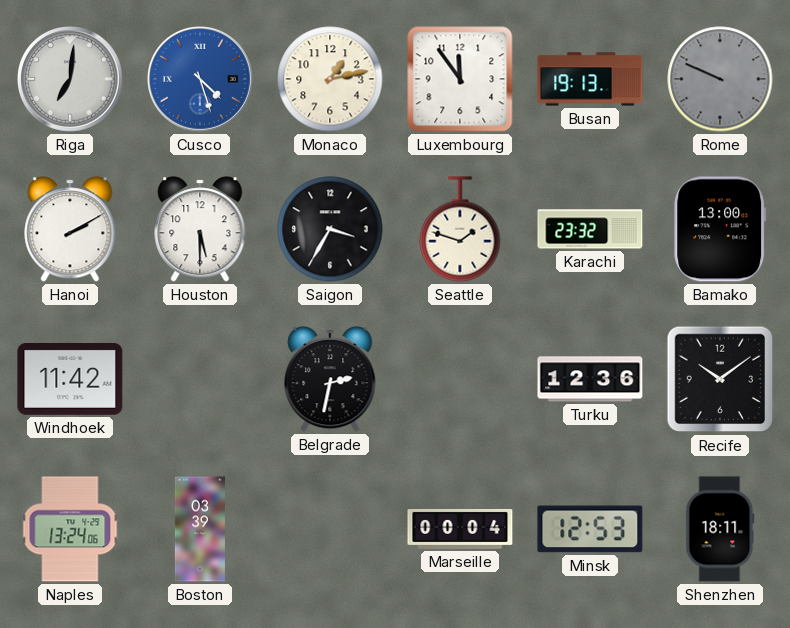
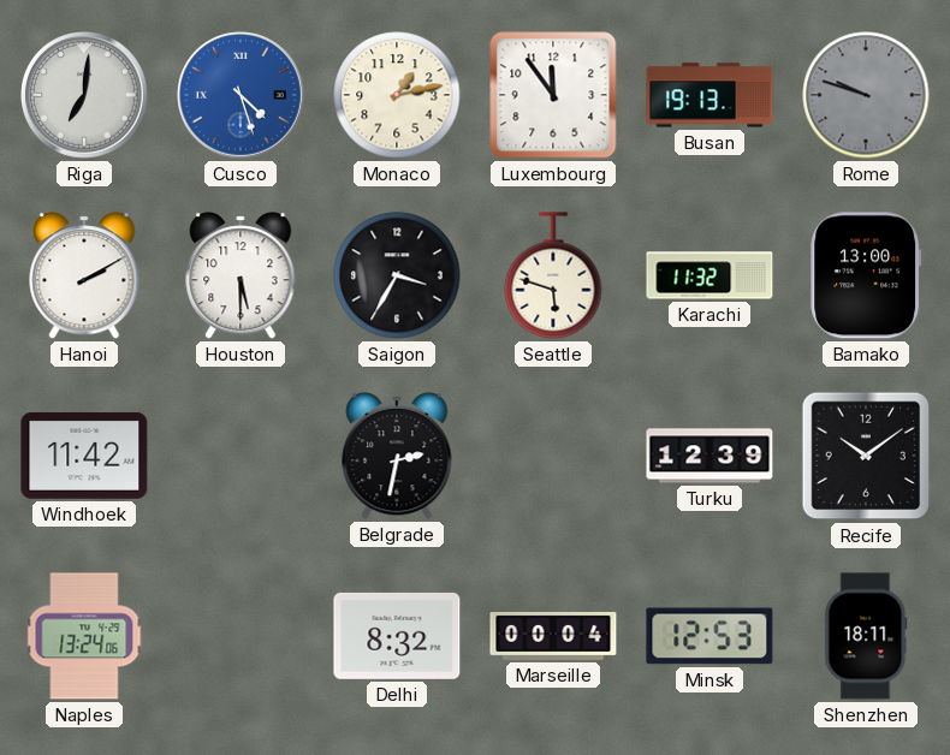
Rome: 9:49 -> 9:48
Seattle: 1:48 -> 5:48
Karachi: 23:32 -> 11:32
Turku: 12:36 -> 12:39
Boston: 03:39 -> none
Delhi: none -> 8:32
